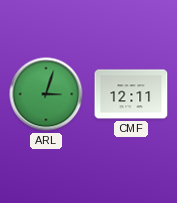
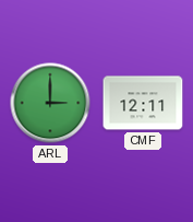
ARL: 3:03 -> 3:00
